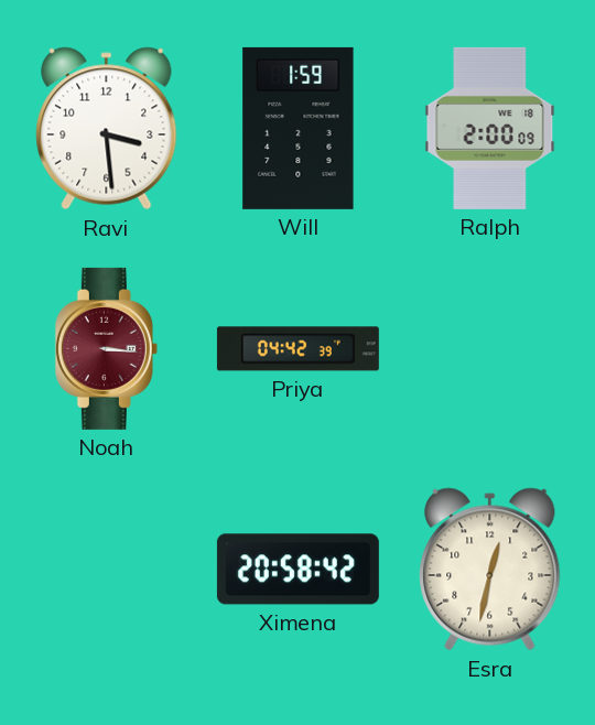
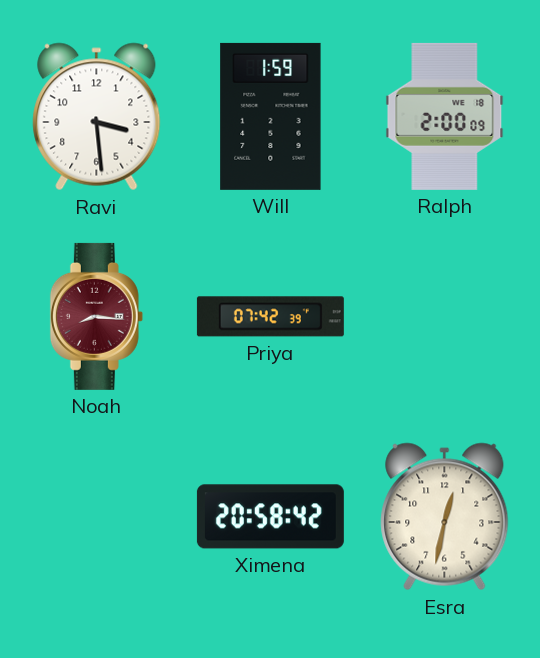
Noah: 3:16 -> 8:16
Priya: 04:42 -> 07:42
